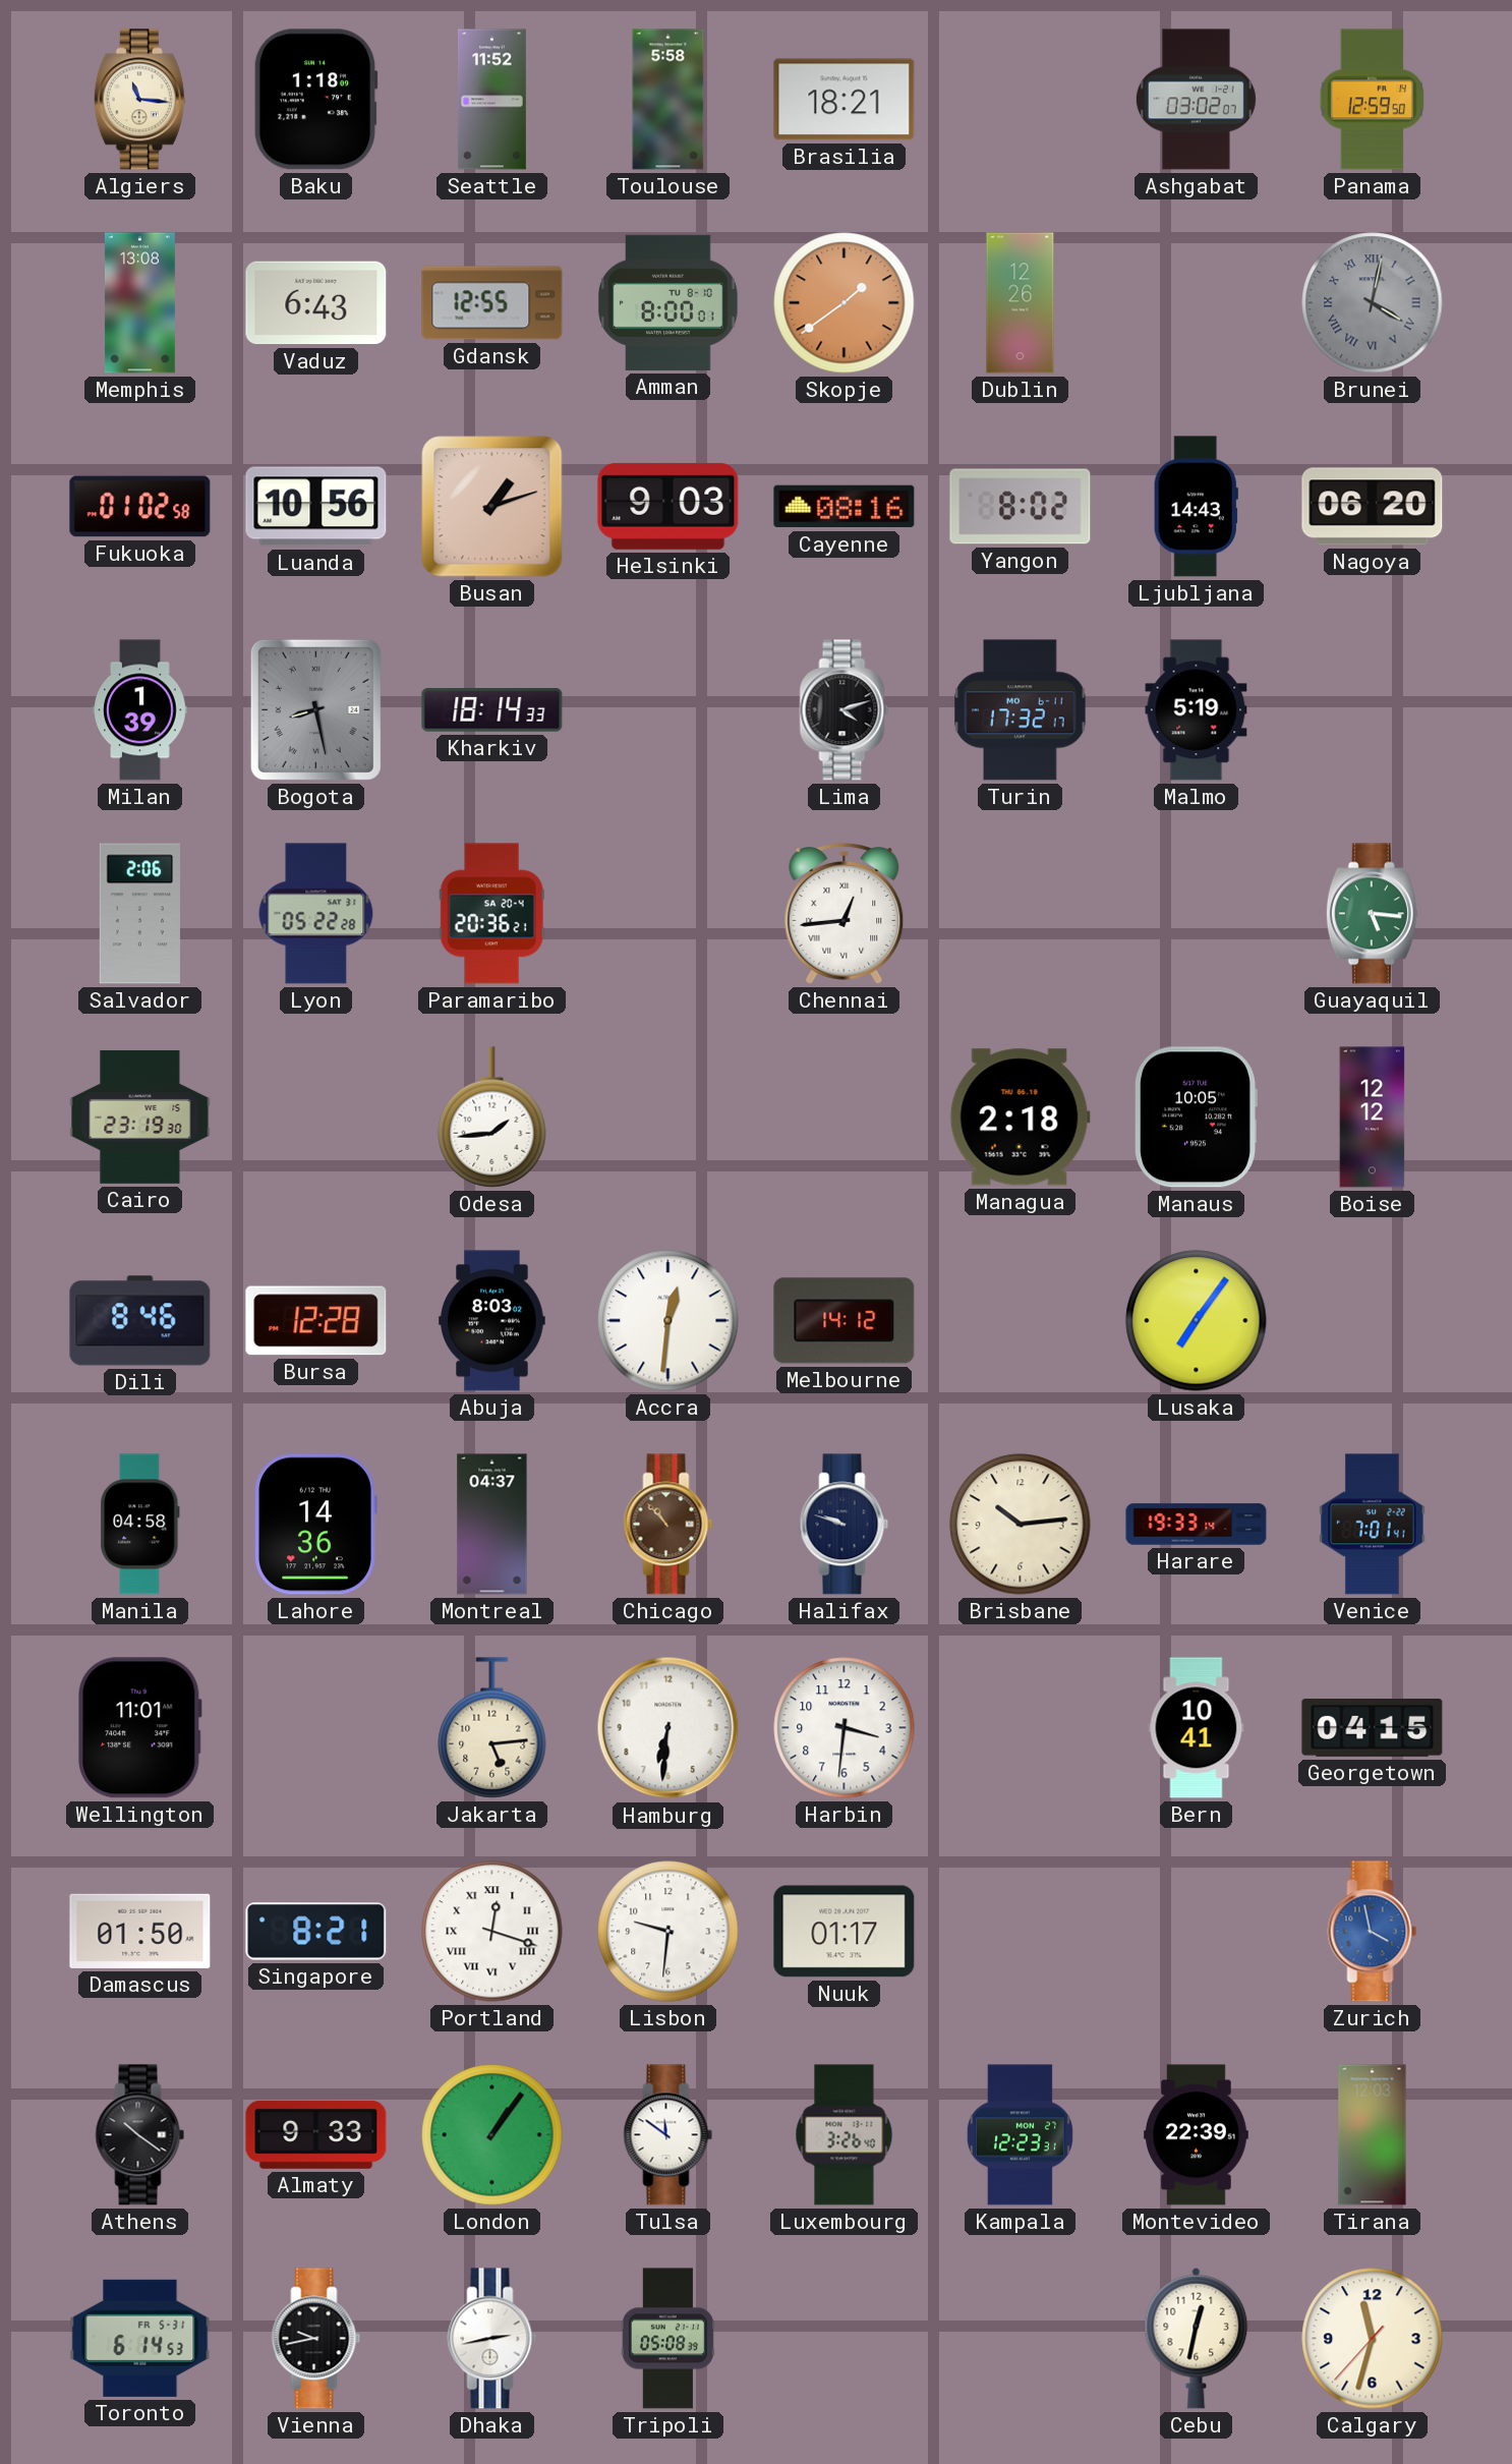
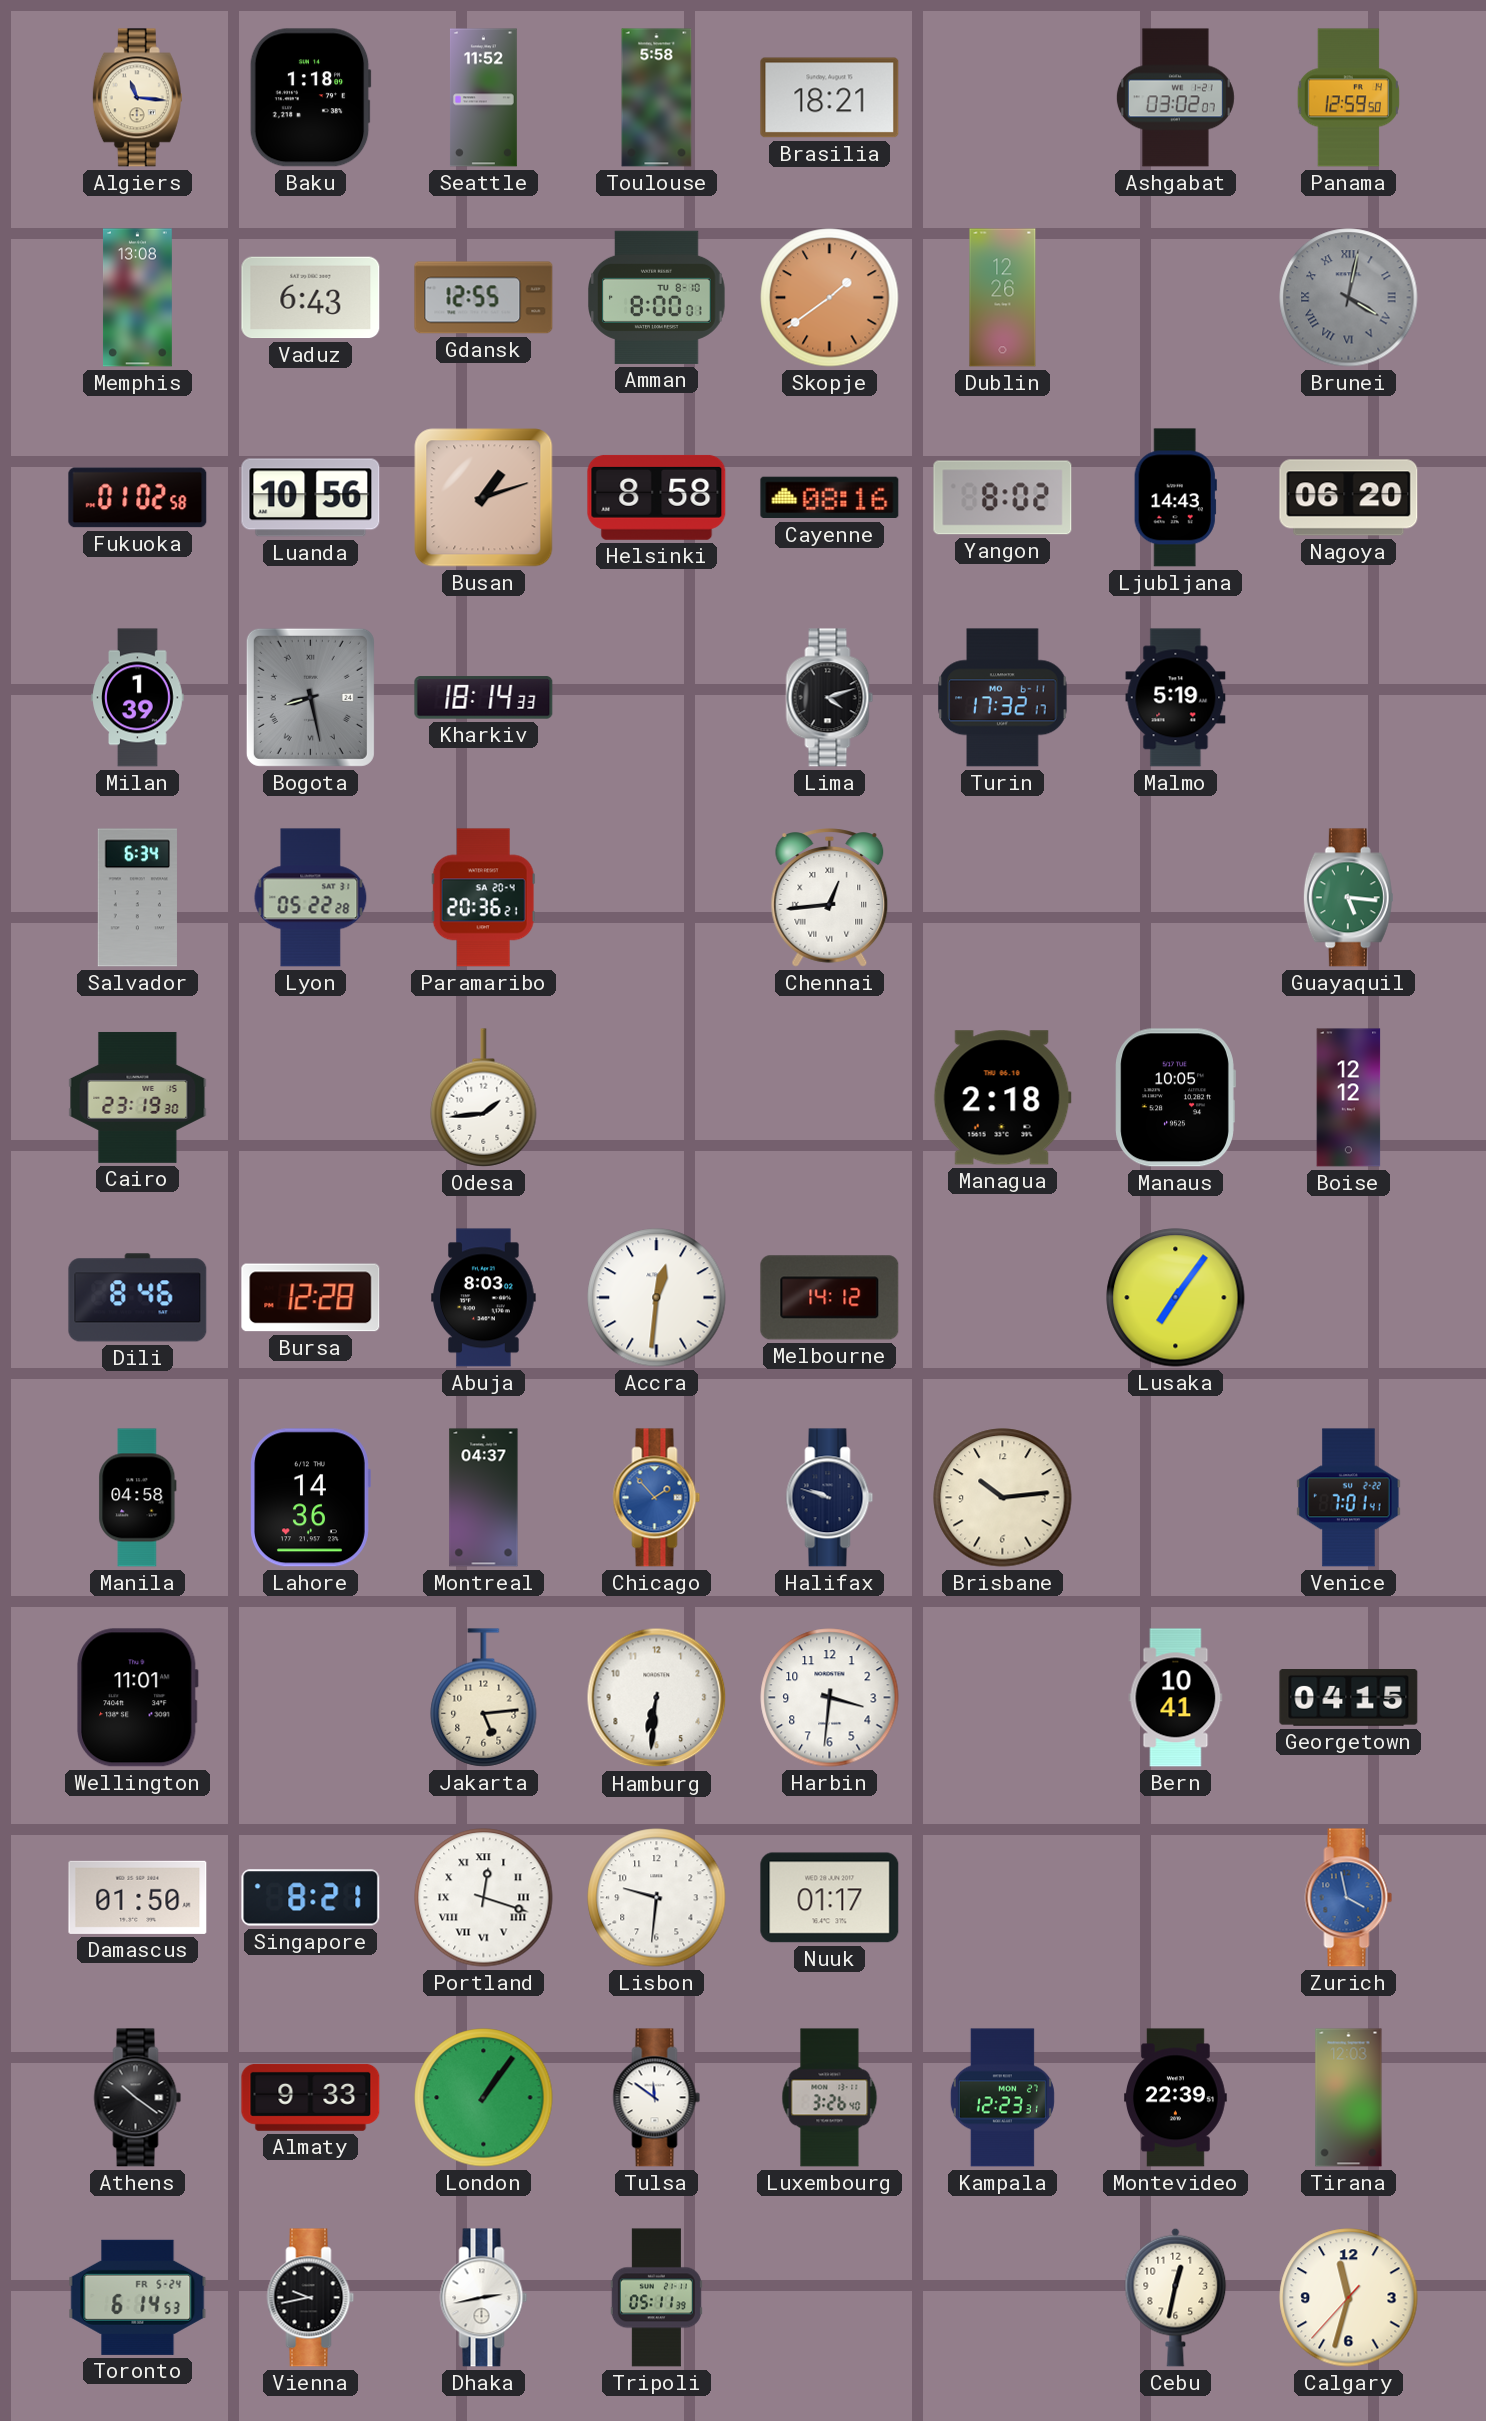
Helsinki: 9:03 -> 8:58
Salvador: 2:06 -> 6:34
Chicago: 10:53 -> 1:53
Chicago dial: brown -> blue
Harare: 19:33 -> none
Toronto date: FR 5-31 -> FR 5-24
Tripoli: 05:08 -> 05:11
